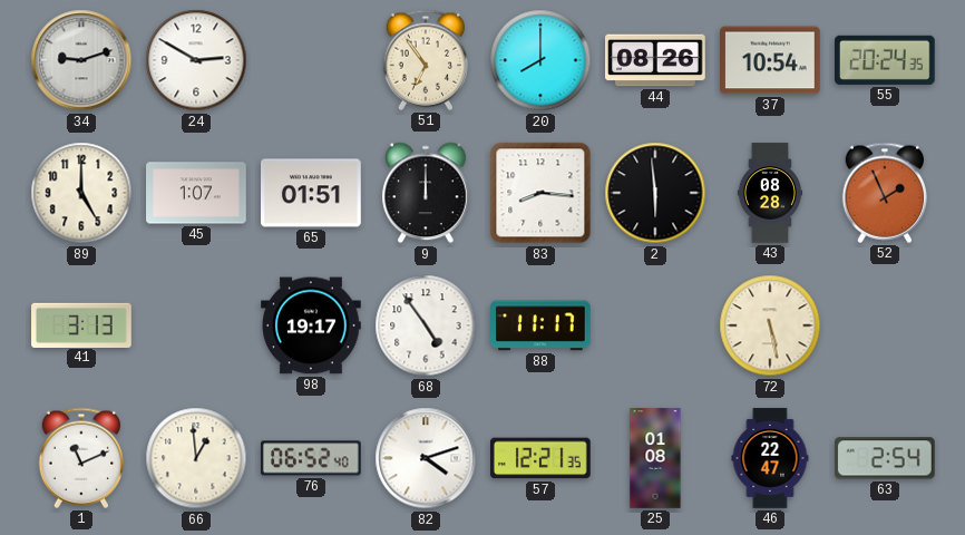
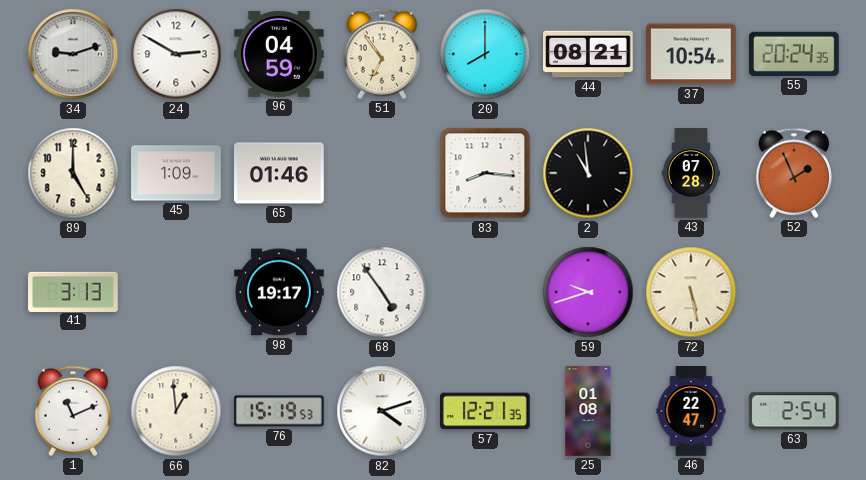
96: none -> 04:59
44: 08:26 -> 08:21
45: 1:07 -> 1:09
65: 01:51 -> 01:46
9: 12:00 -> none
2: 5:59 -> 10:59
43: 08:28 -> 07:28
88: 11:17 -> none
59: none -> 9:42
76: 06:52 -> 15:19
